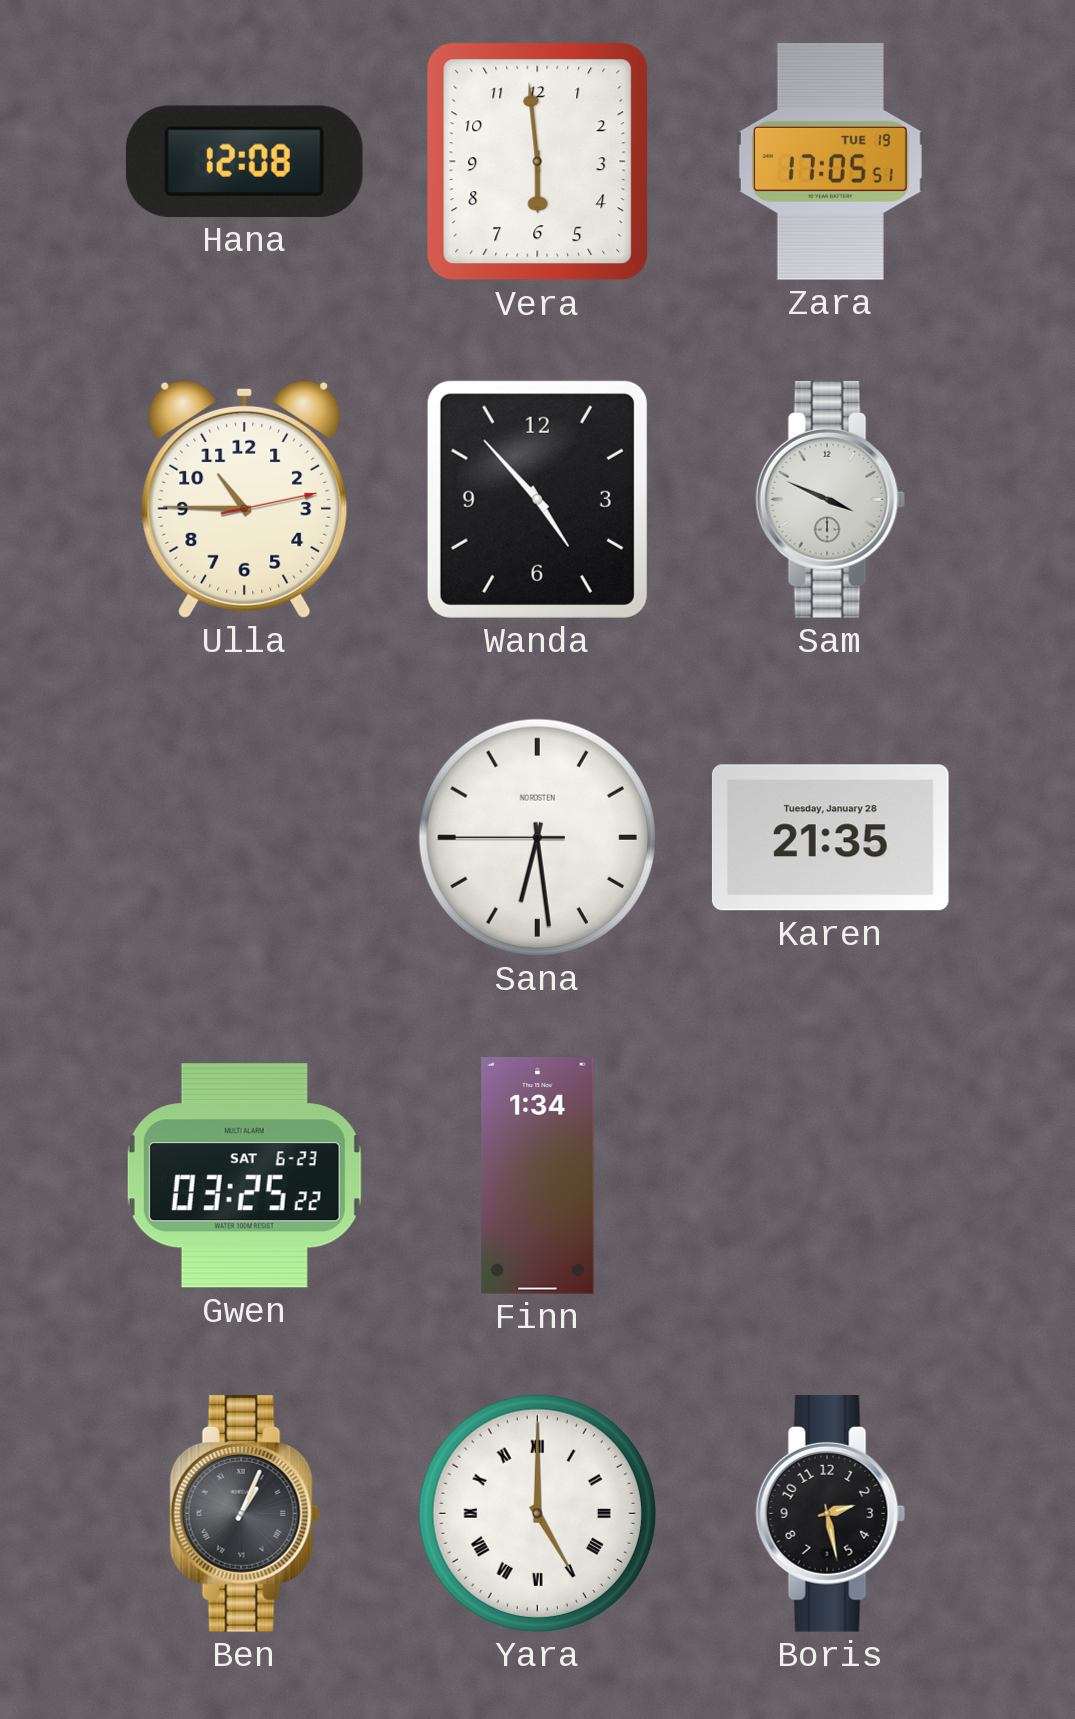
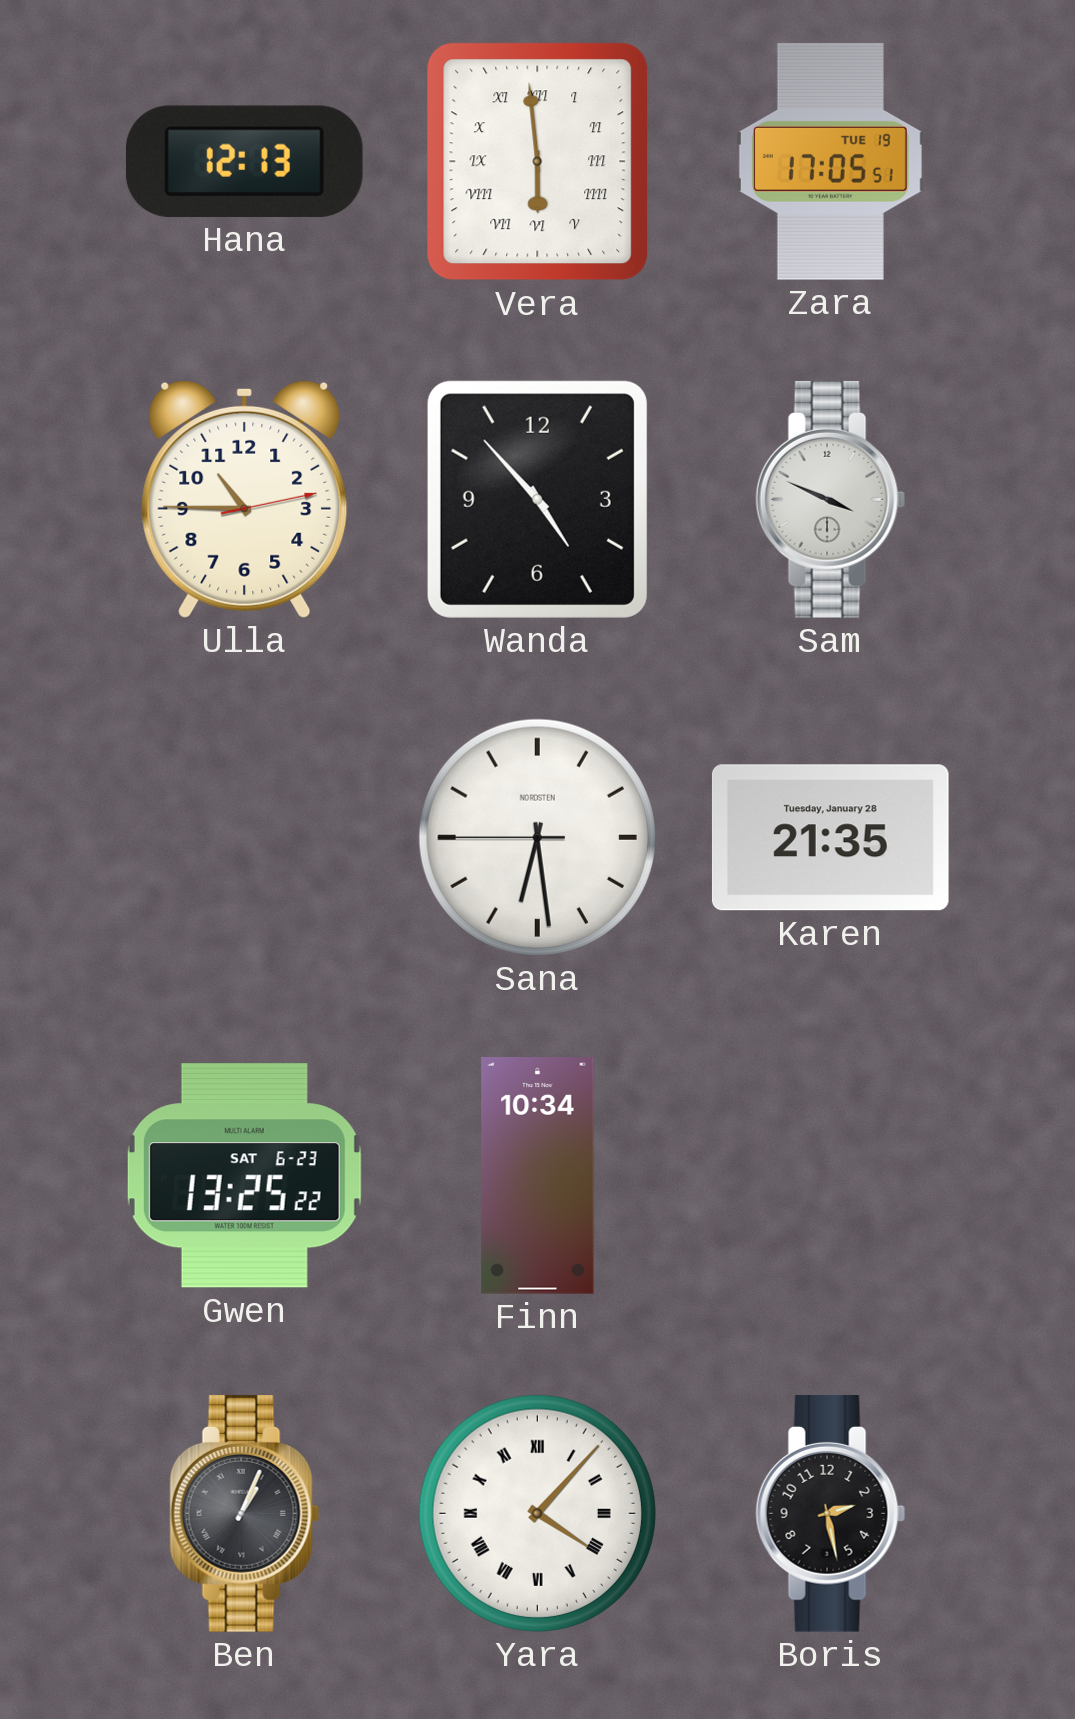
Hana: 12:08 -> 12:13
Vera numerals: Arabic -> Roman
Gwen: 03:25 -> 13:25
Finn: 1:34 -> 10:34
Yara: 5:00 -> 4:07
